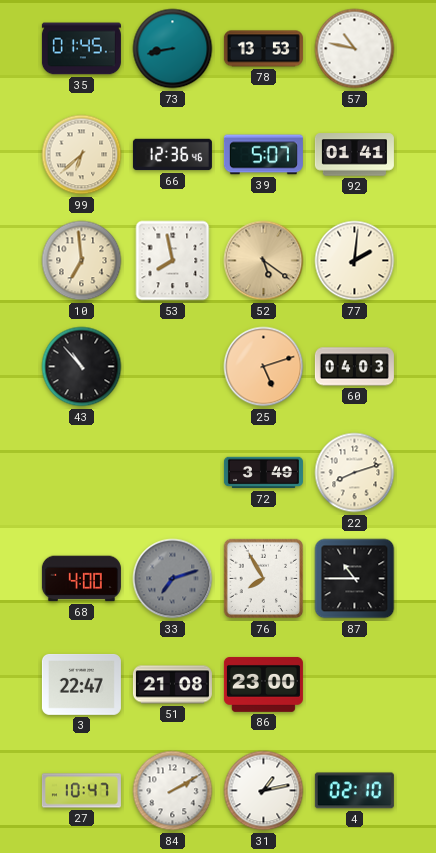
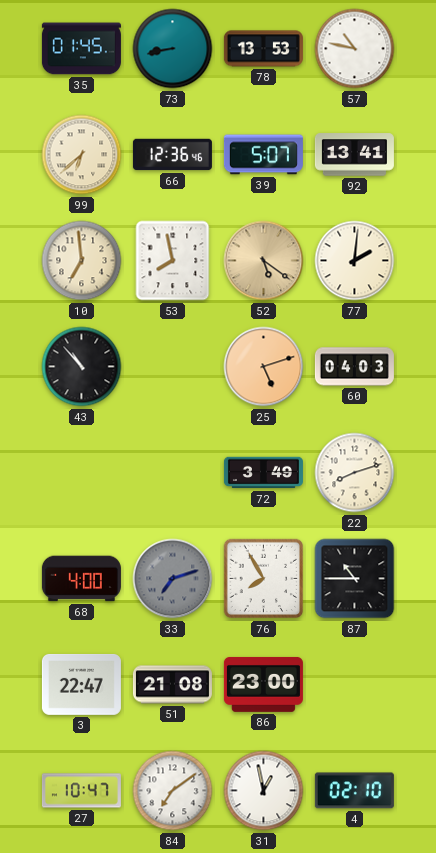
92: 01:41 -> 13:41
84: 2:10 -> 7:09
31: 1:13 -> 12:58
